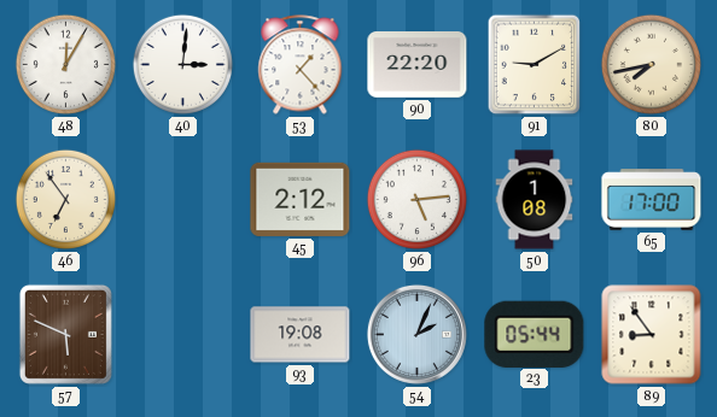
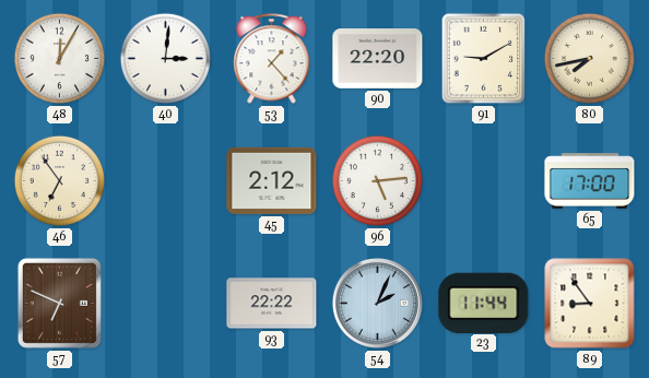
50: 1:08 -> none
57: 5:49 -> 6:49
93: 19:08 -> 22:22
23: 05:44 -> 11:44
